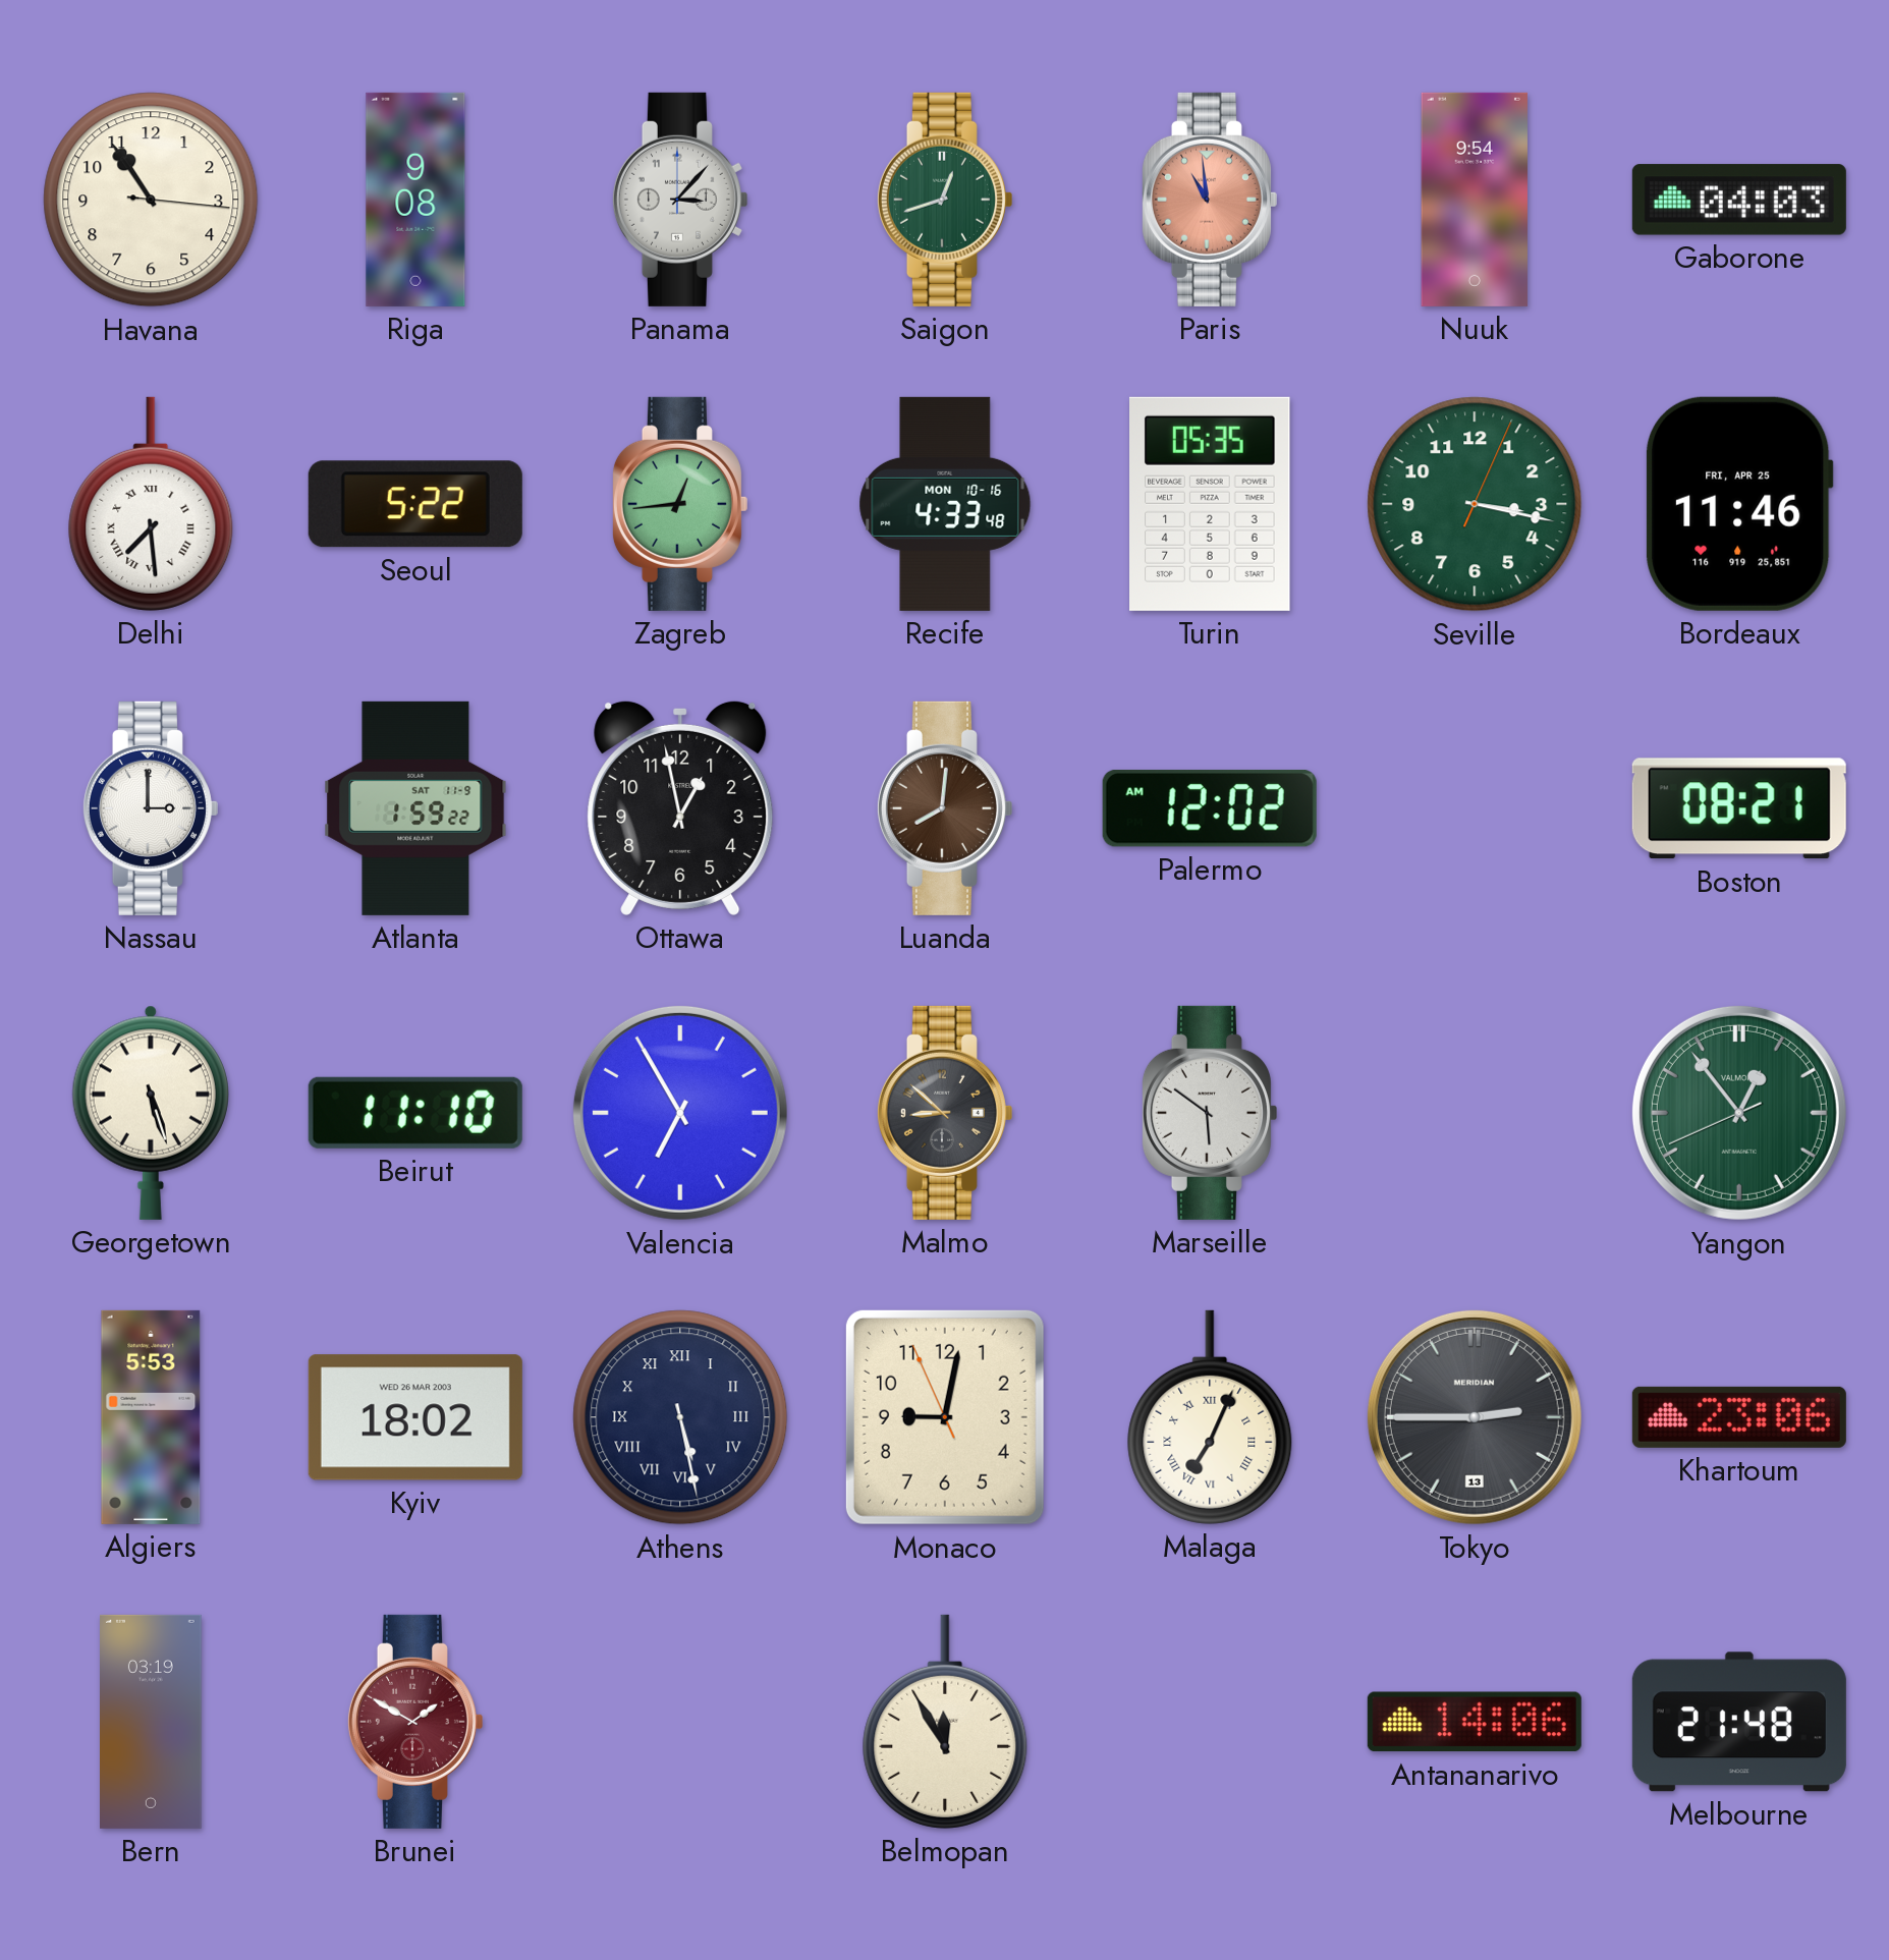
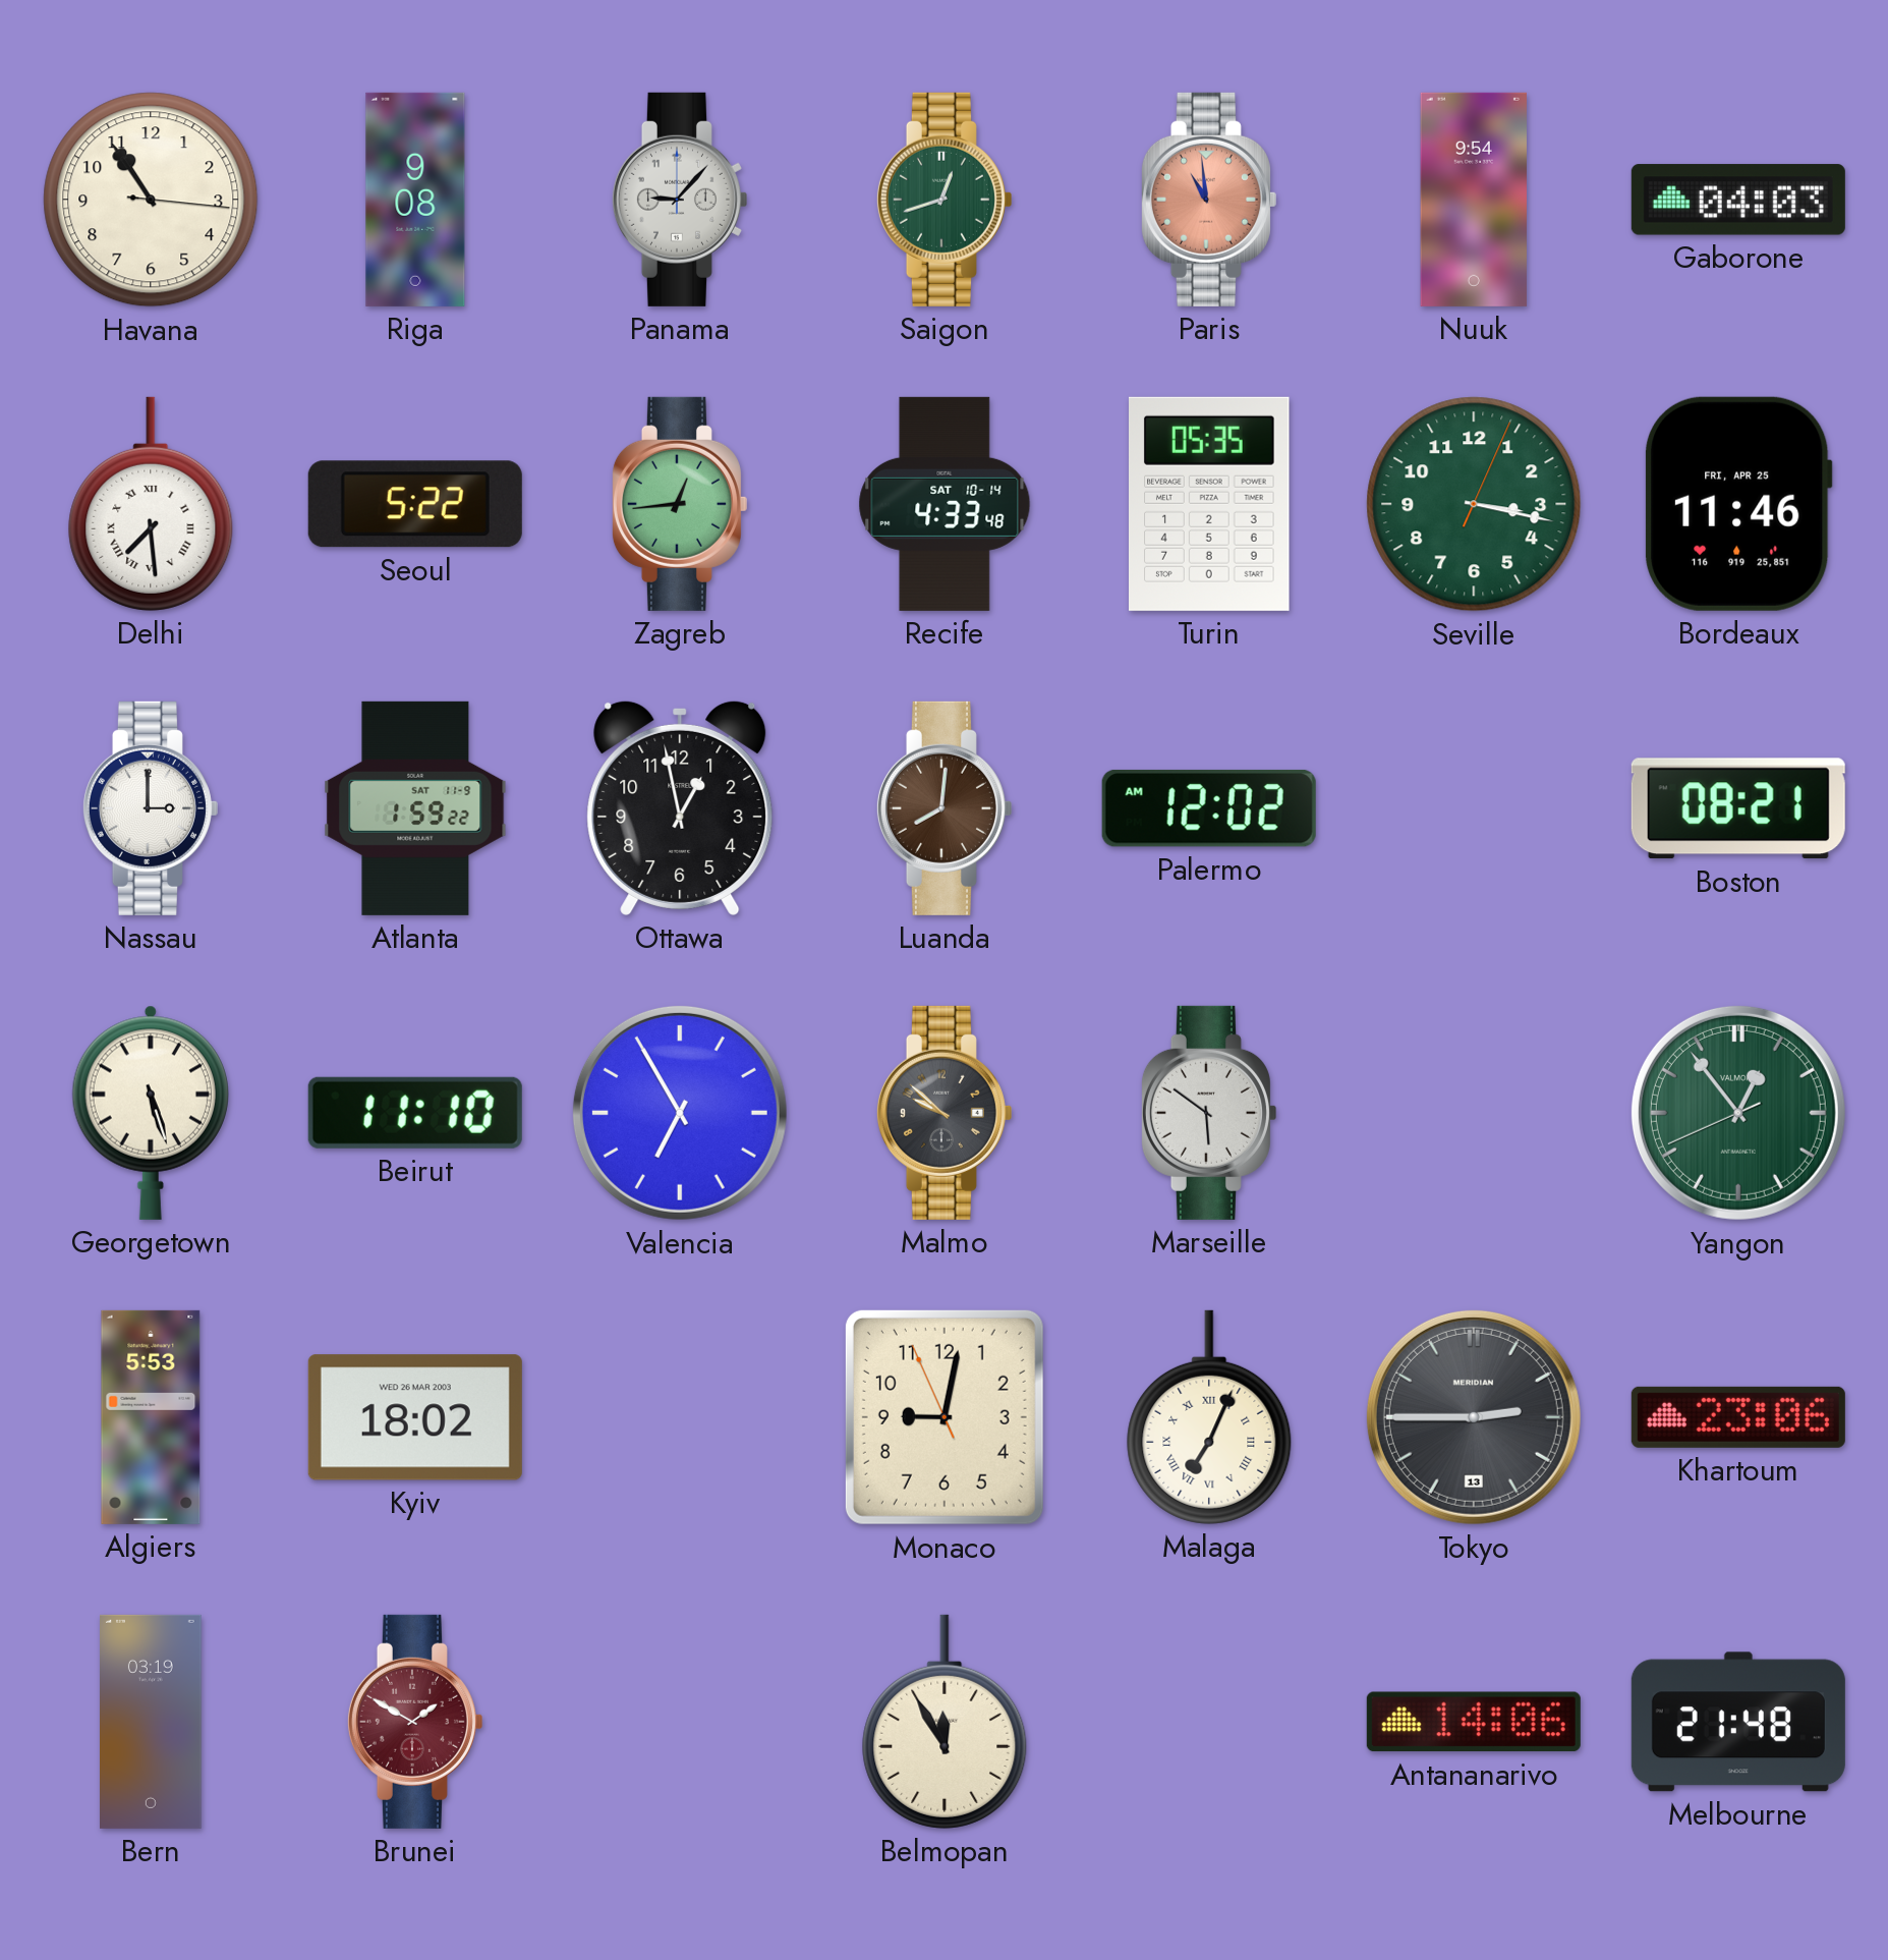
Panama: 3:07 -> 9:07
Recife date: MON 10-16 -> SAT 10-14
Malmo: 8:52 -> 9:52
Athens: 5:28 -> none
